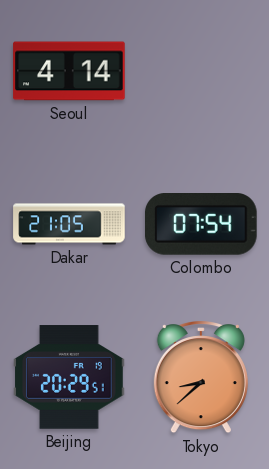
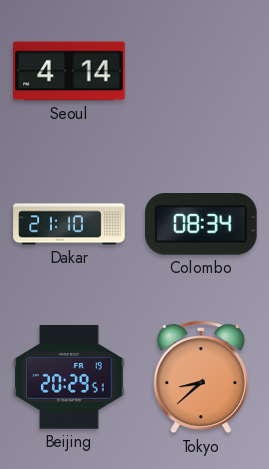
Dakar: 21:05 -> 21:10
Colombo: 07:54 -> 08:34
